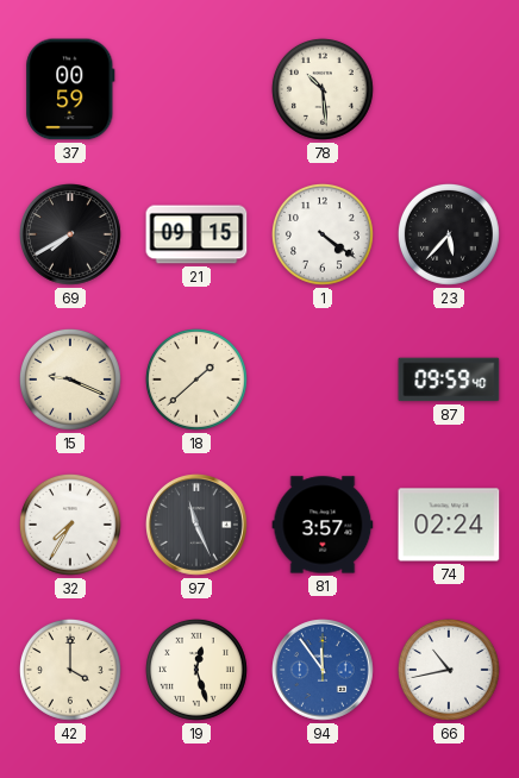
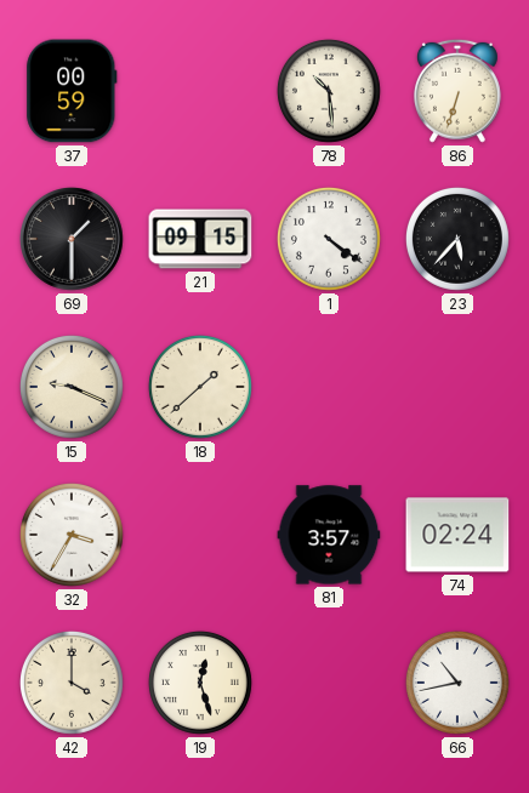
86: none -> 6:33
69: 7:40 -> 1:30
87: 09:59 -> none
32: 7:35 -> 3:35
97: 11:26 -> none
94: 11:54 -> none
